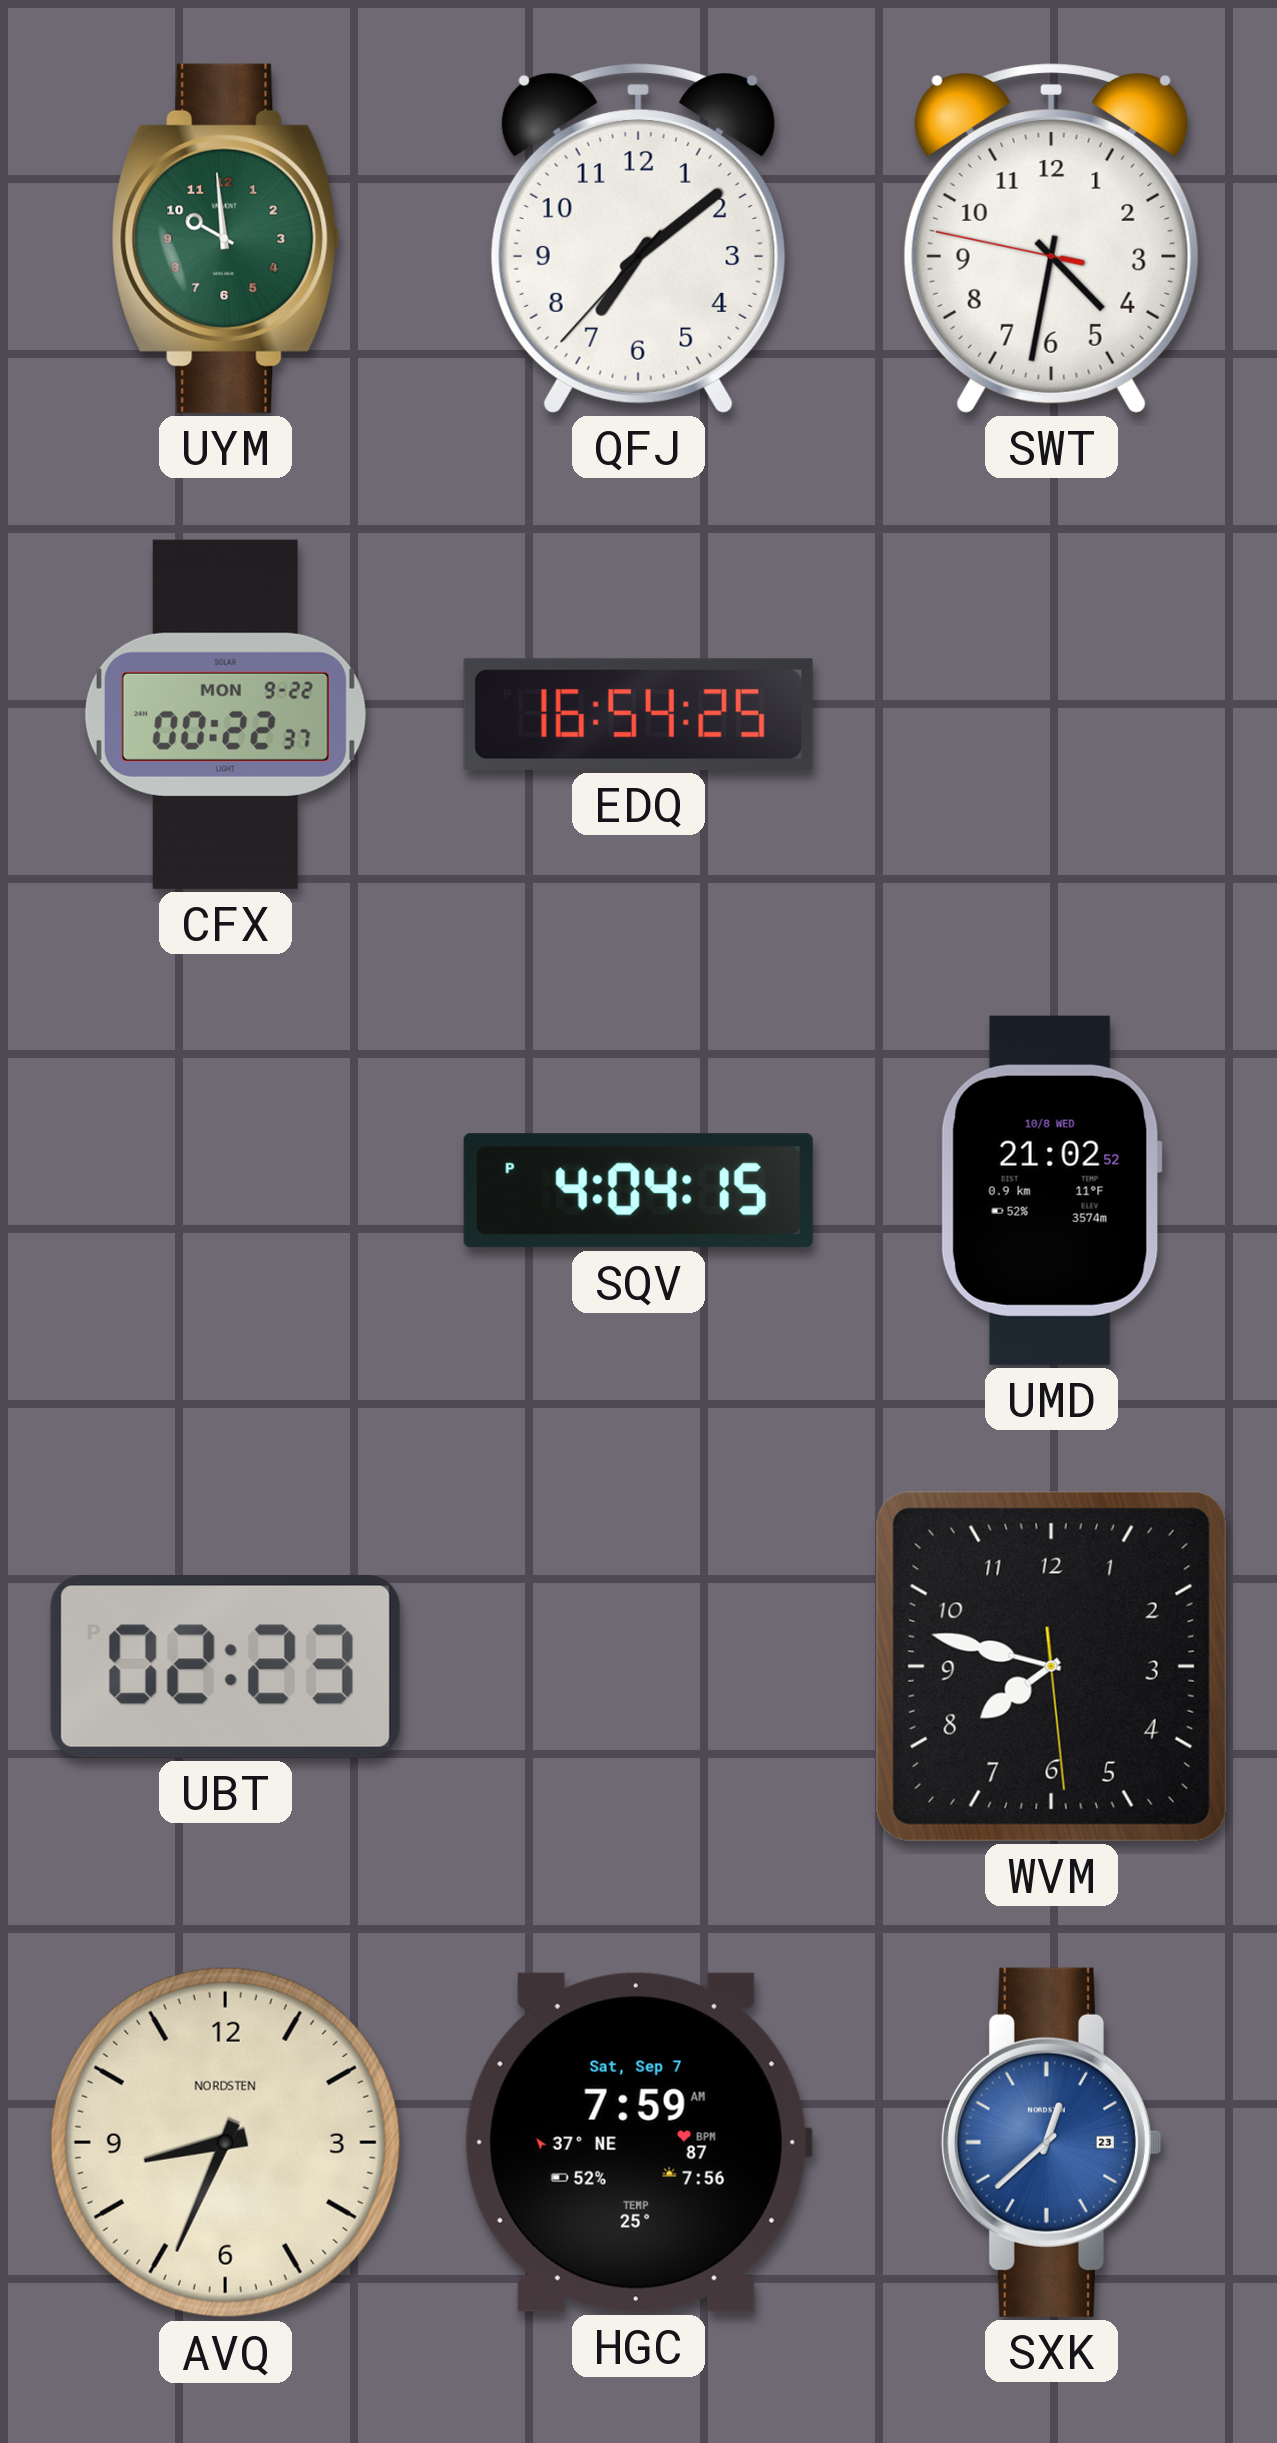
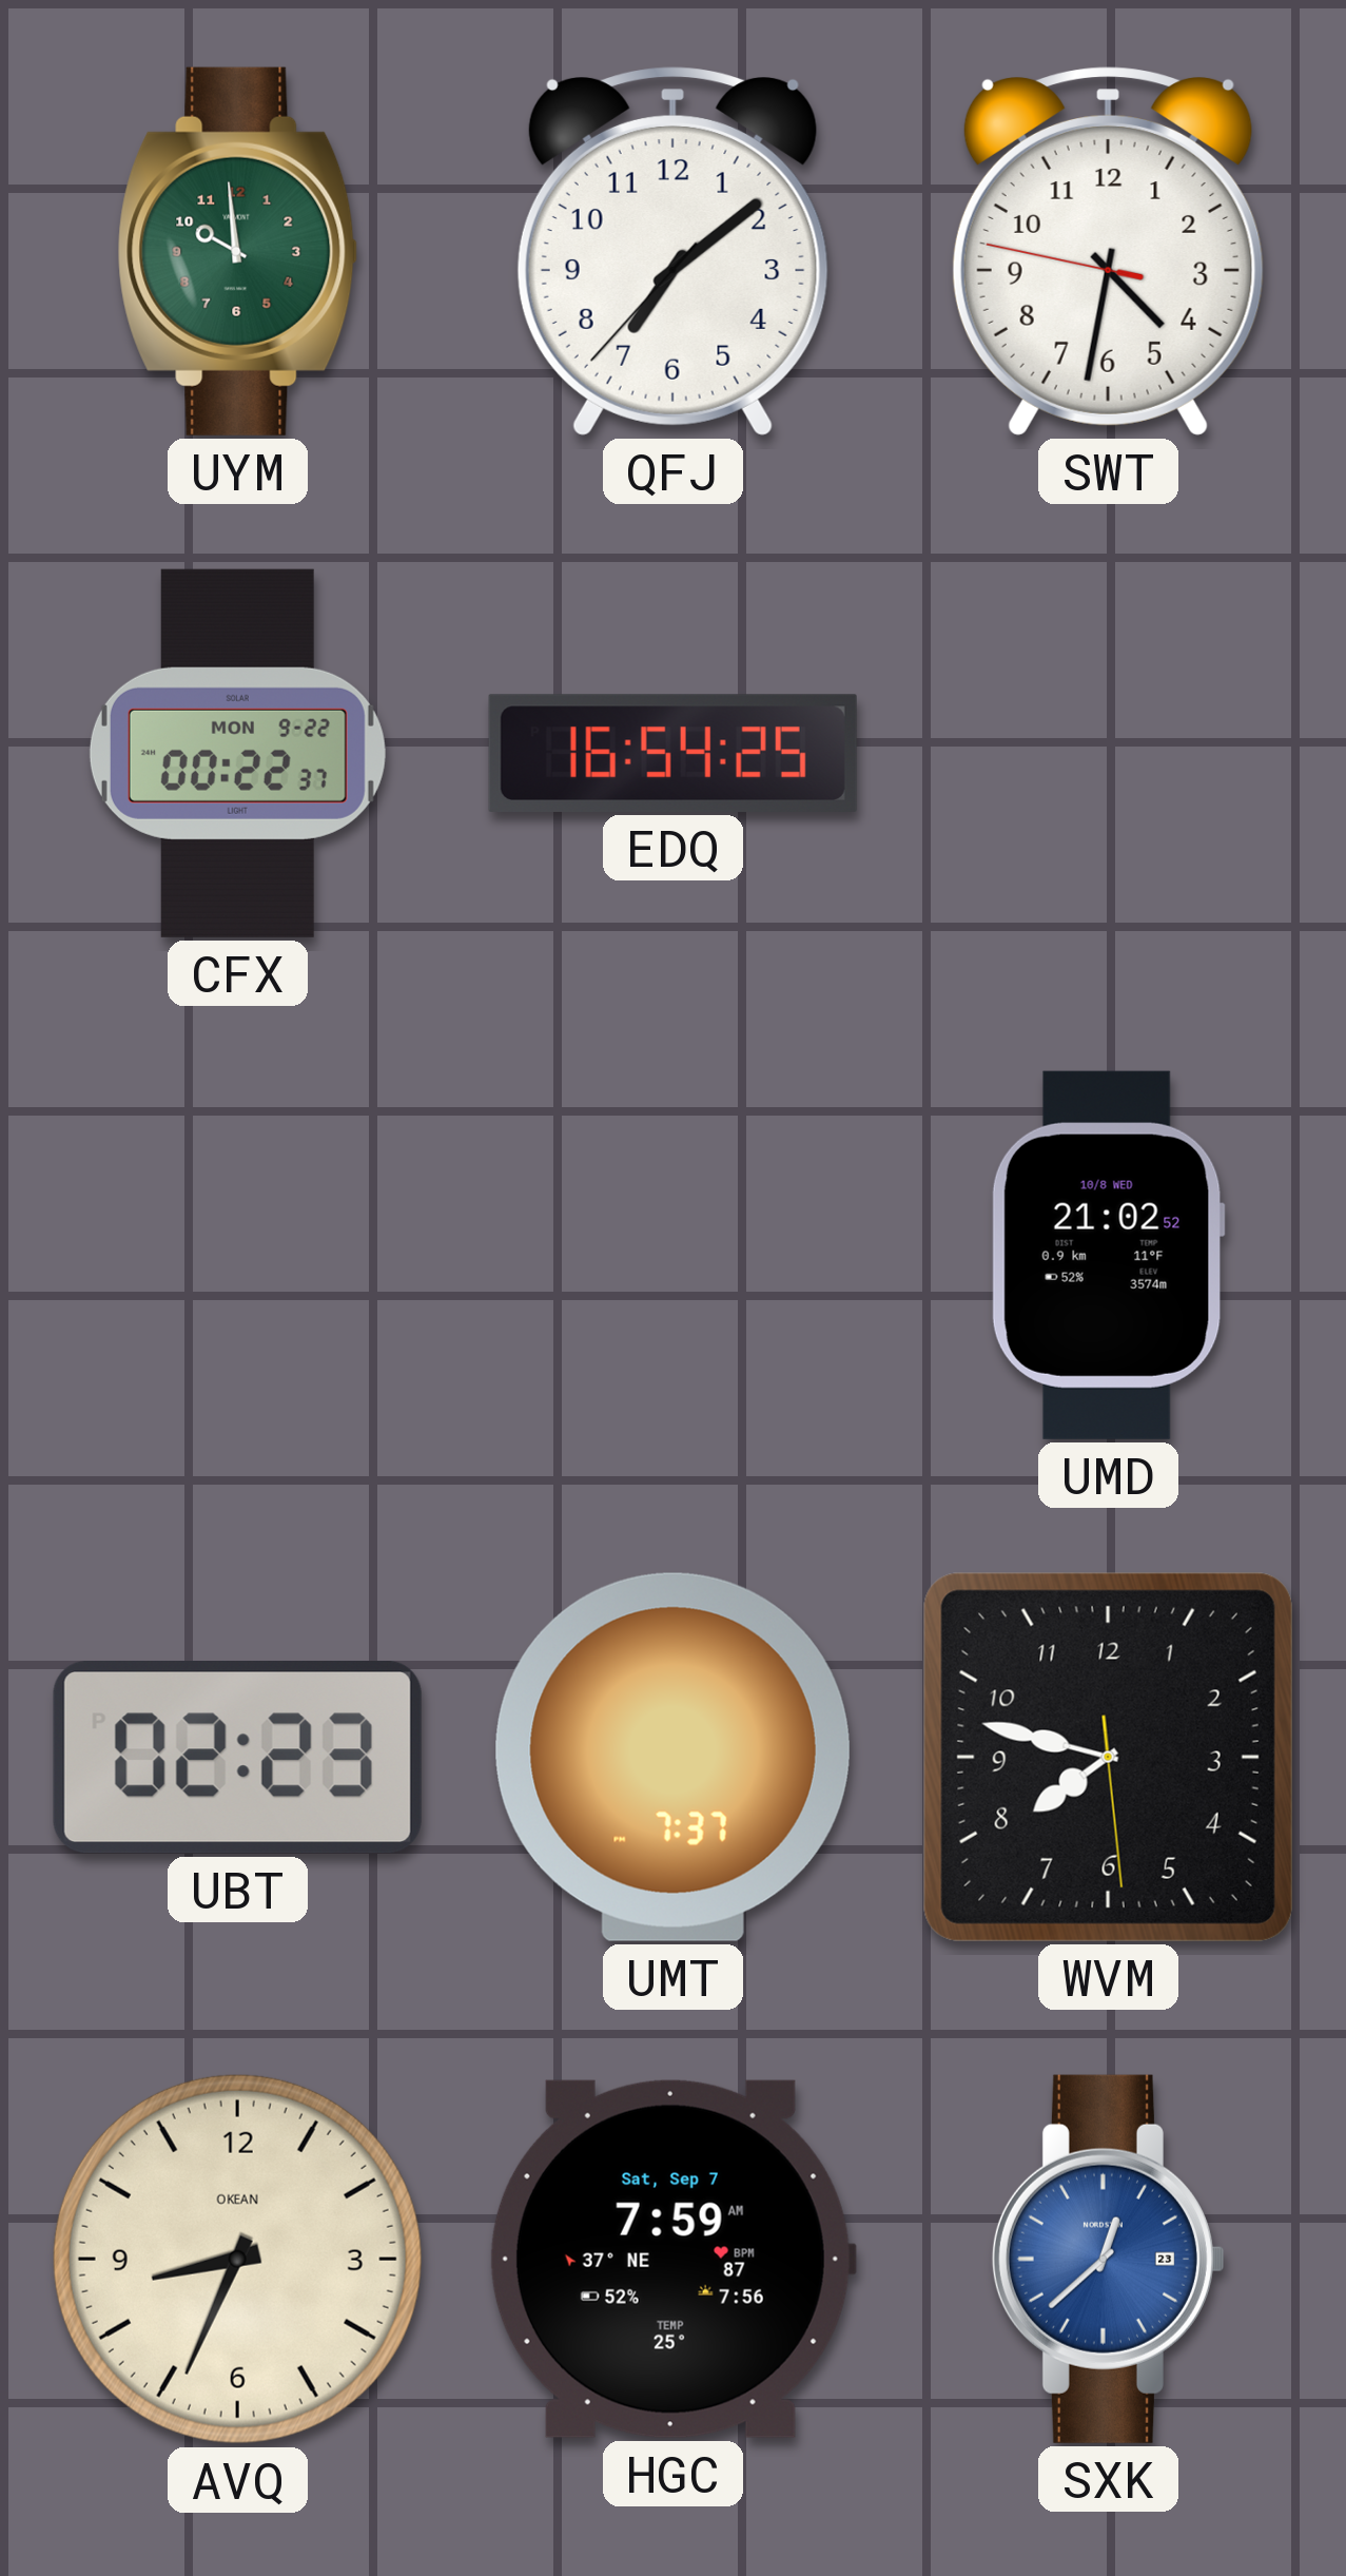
SQV: 4:04 -> none
UMT: none -> 7:37
AVQ brand: NORDSTEN -> OKEAN
